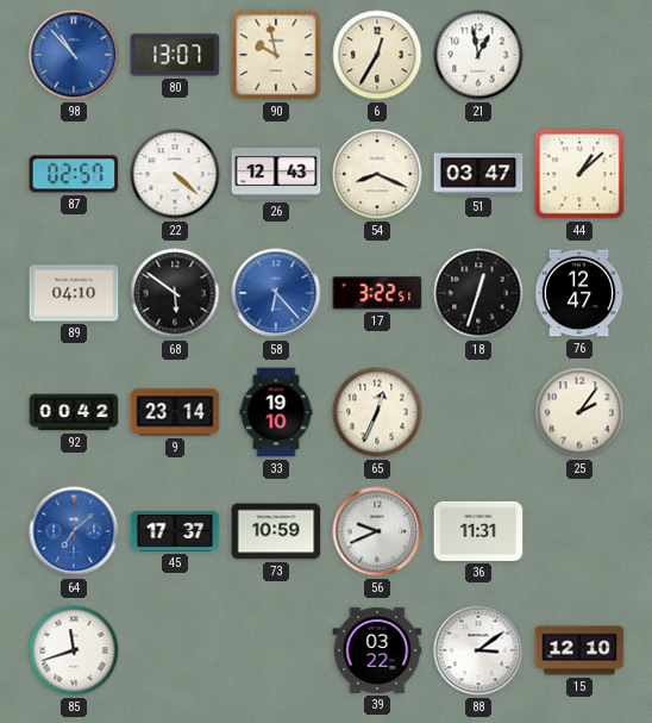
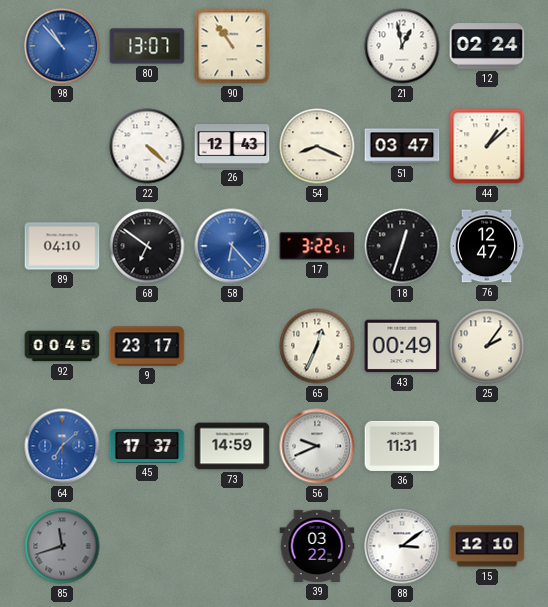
90: 9:58 -> 10:54
6: 12:35 -> none
12: none -> 02:24
87: 02:57 -> none
68: 5:51 -> 6:51
92: 00:42 -> 00:45
9: 23:14 -> 23:17
33: 19:10 -> none
43: none -> 00:49
73: 10:59 -> 14:59
85 dial: white -> grey
